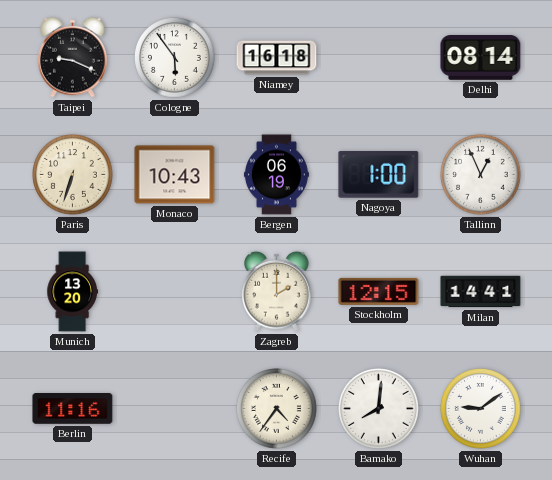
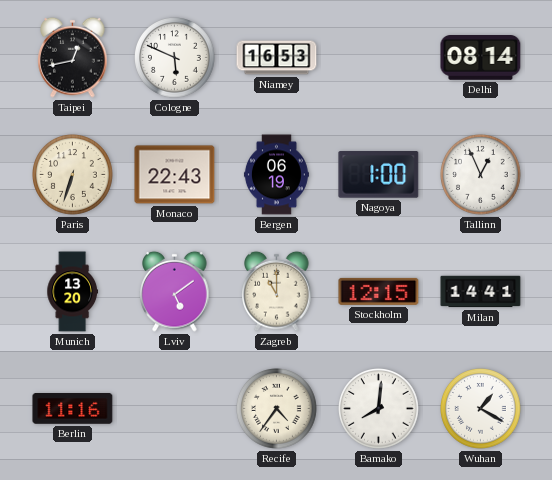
Taipei: 9:19 -> 12:43
Cologne: 5:54 -> 5:49
Niamey: 16:18 -> 16:53
Monaco: 10:43 -> 22:43
Lviv: none -> 5:09
Zagreb: 2:00 -> 11:00
Wuhan: 9:09 -> 1:20
